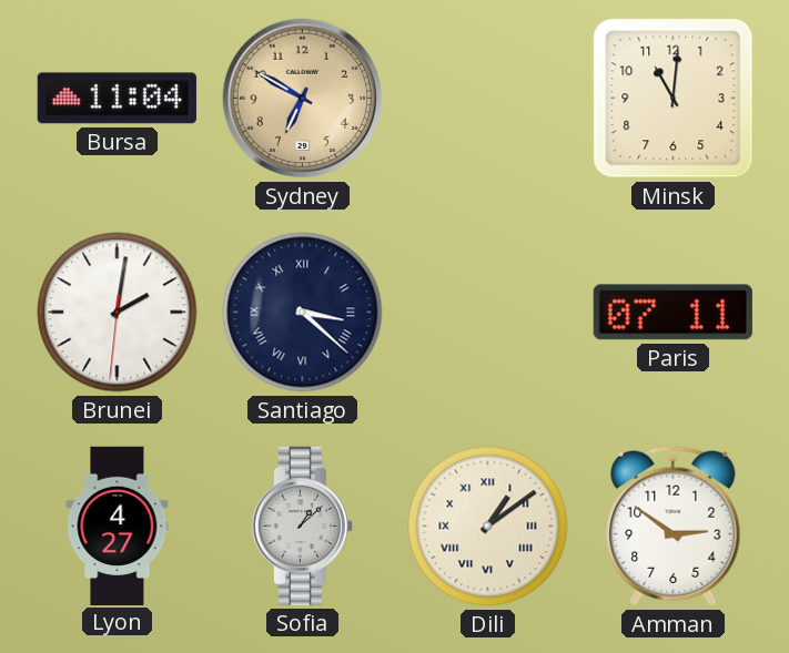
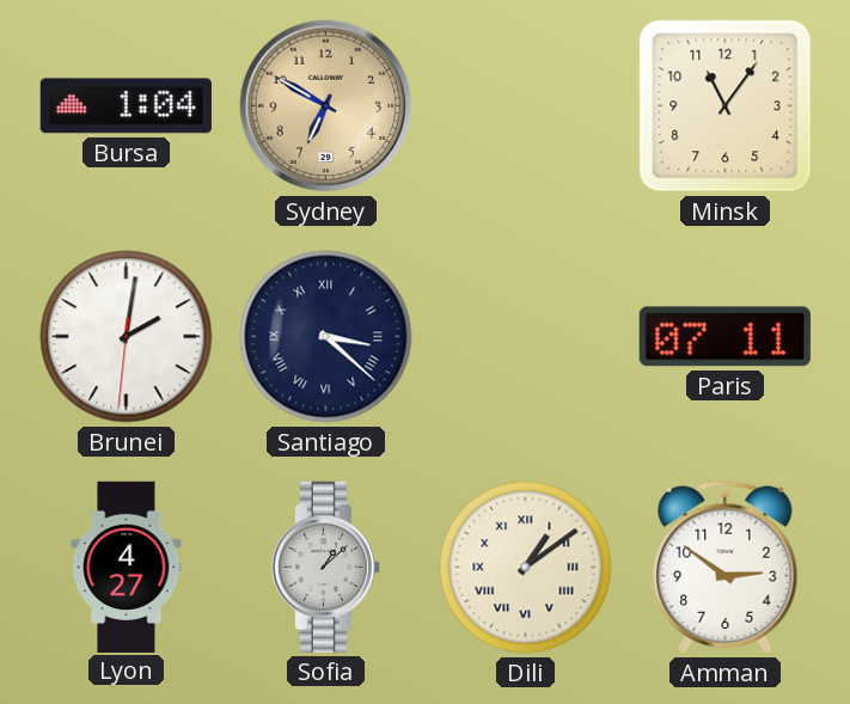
Bursa: 11:04 -> 1:04
Minsk: 11:01 -> 11:06
